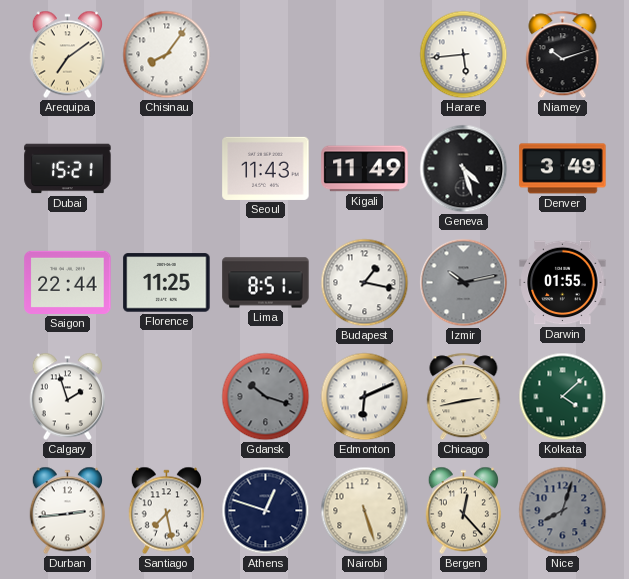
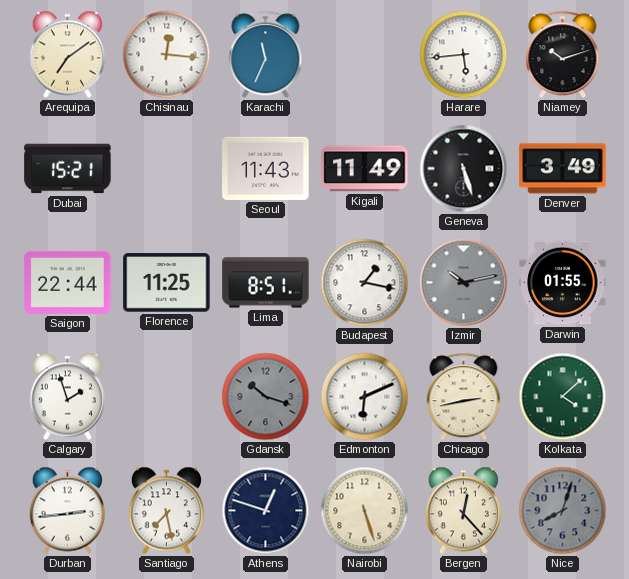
Chisinau: 8:06 -> 12:16
Karachi: none -> 11:34
Geneva: 4:27 -> 5:27
